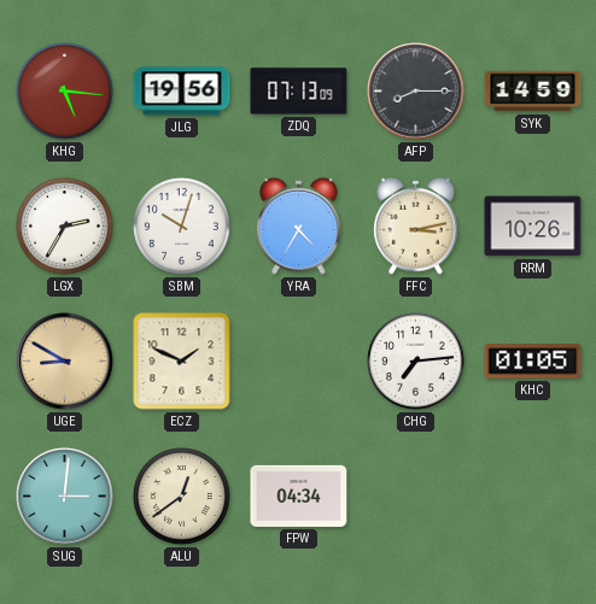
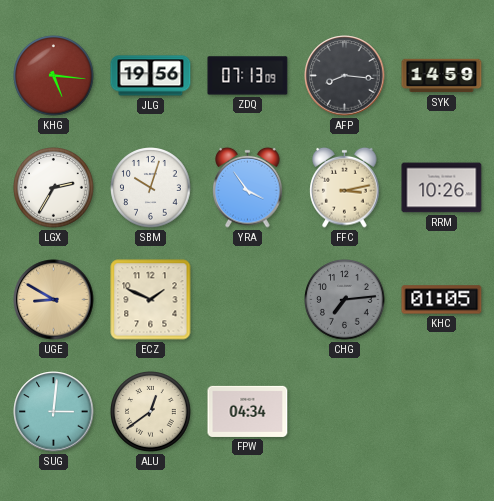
AFP: 8:15 -> 8:16
YRA: 4:35 -> 3:54
CHG dial: white -> grey
